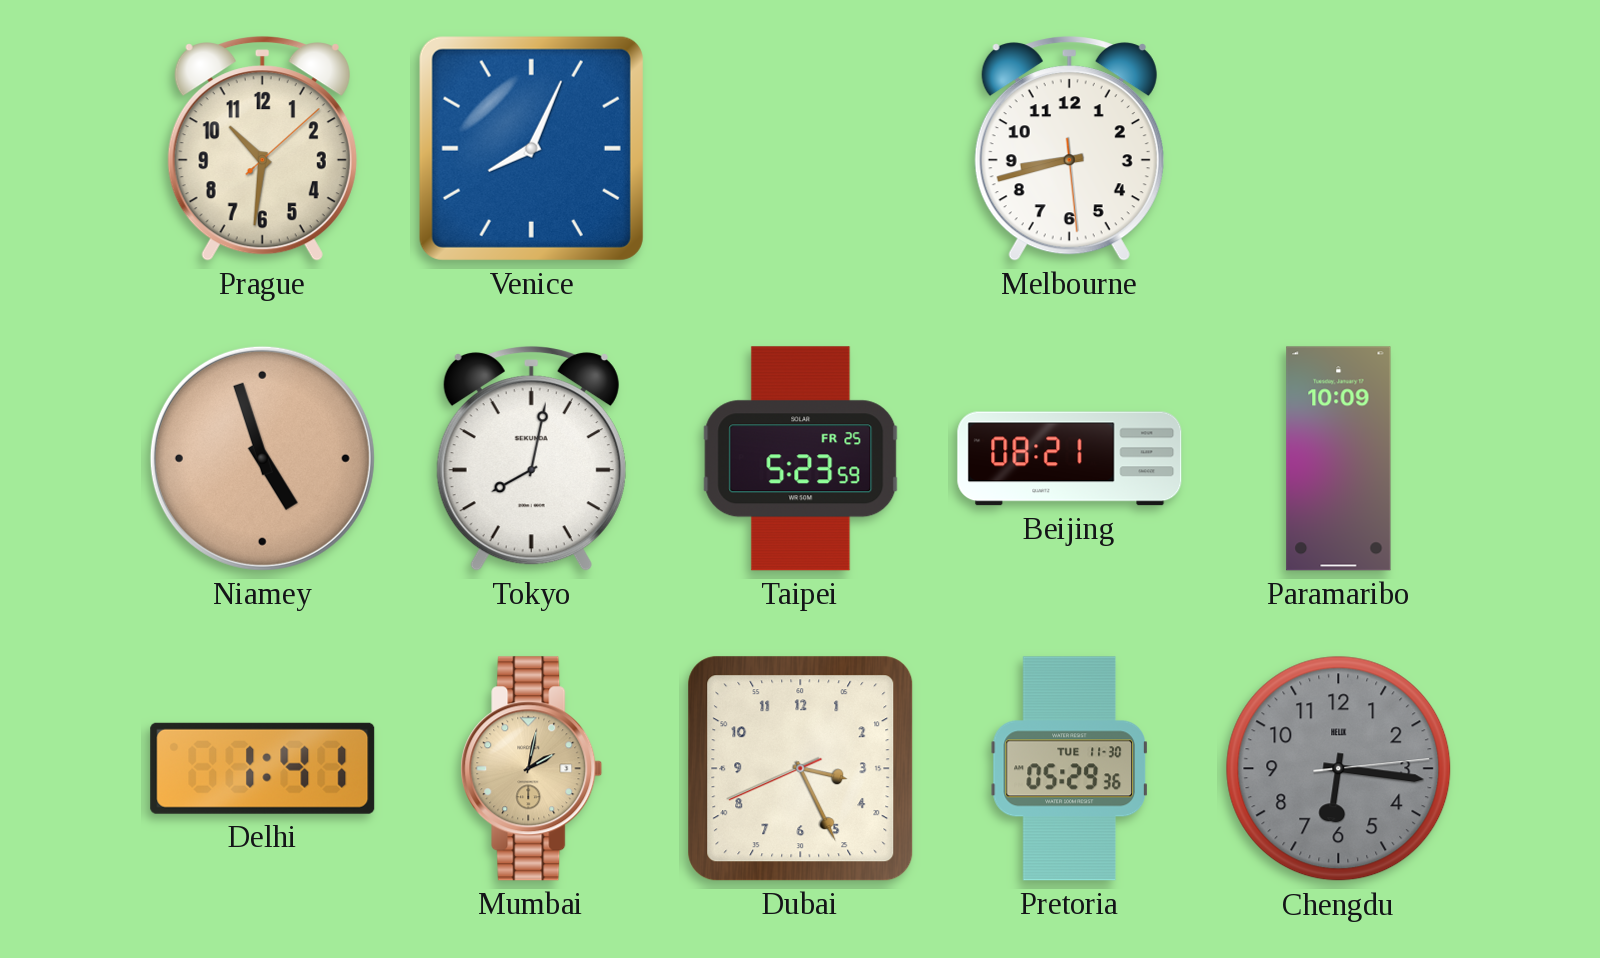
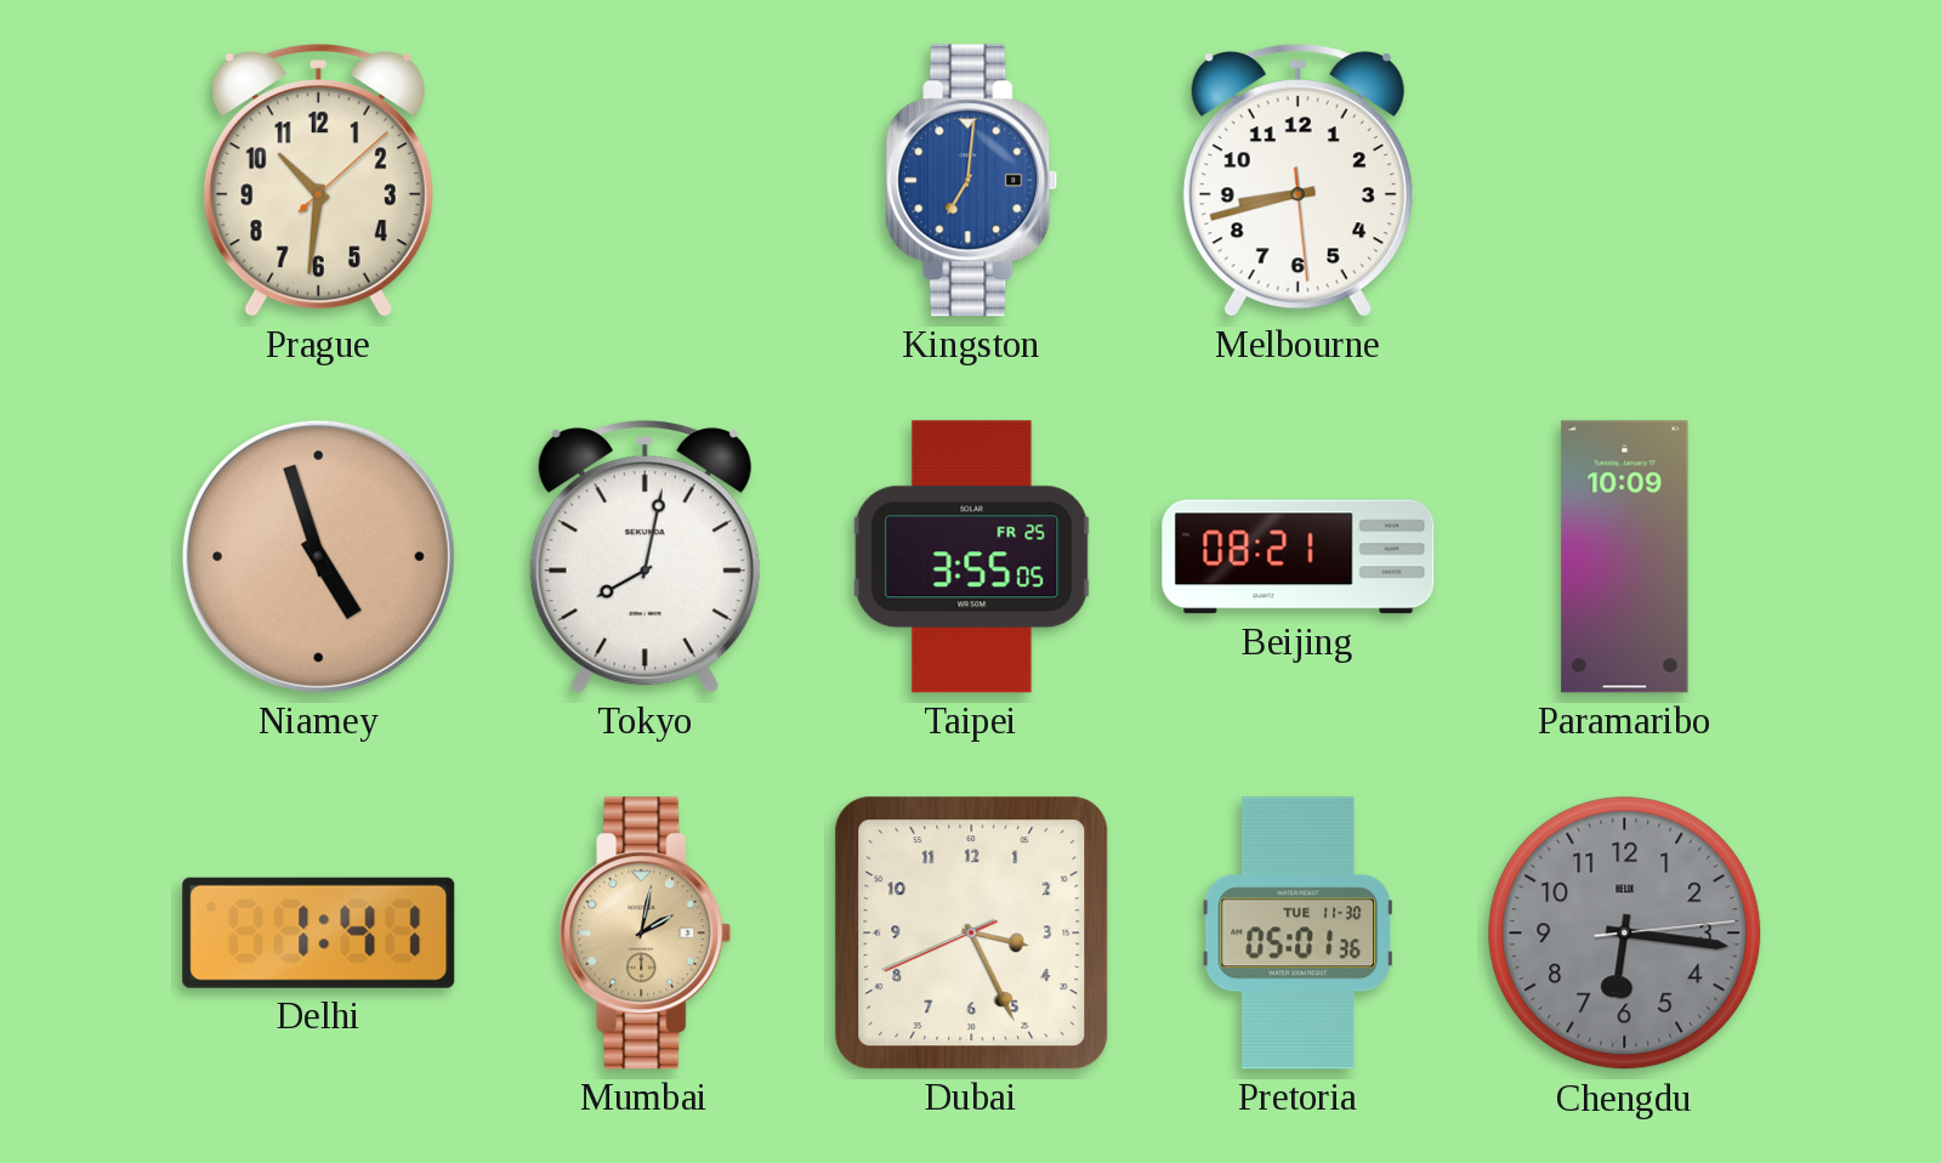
Venice: 8:04 -> none
Kingston: none -> 7:01
Taipei: 5:23 -> 3:55
Pretoria: 05:29 -> 05:01
